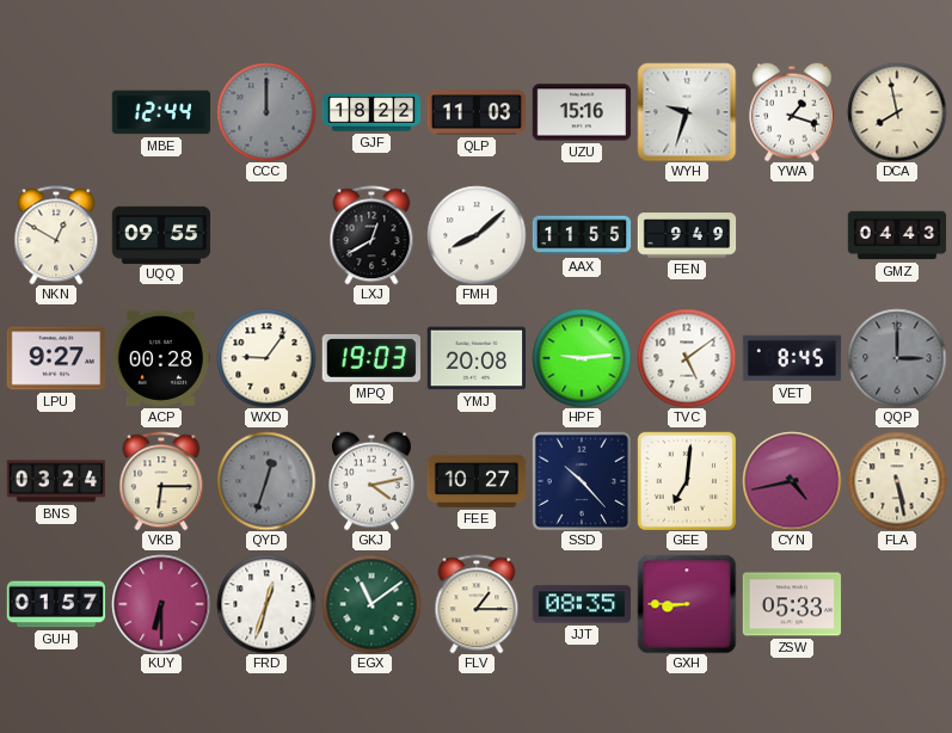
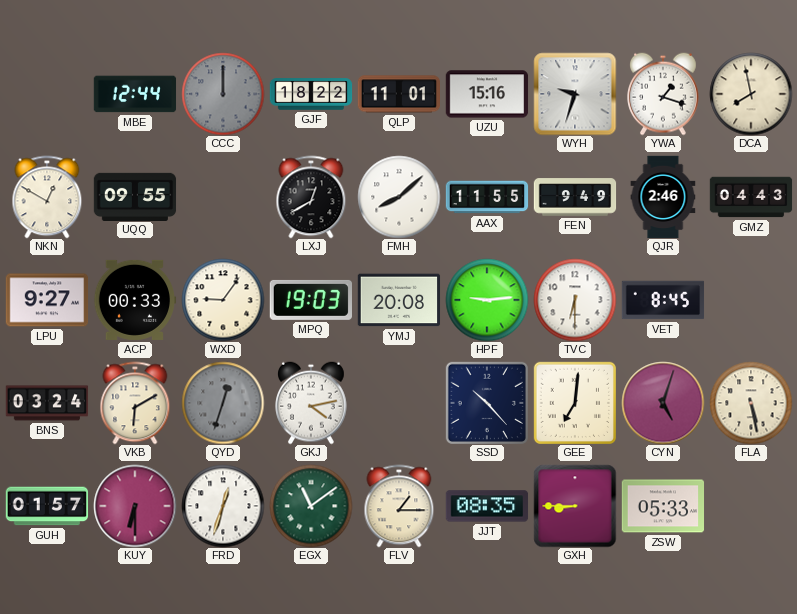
QLP: 11:03 -> 11:01
QJR: none -> 2:46
ACP: 00:28 -> 00:33
TVC: 5:09 -> 6:30
QQP: 3:00 -> none
VKB: 6:15 -> 6:10
FEE: 10:27 -> none
CYN: 4:43 -> 5:03
